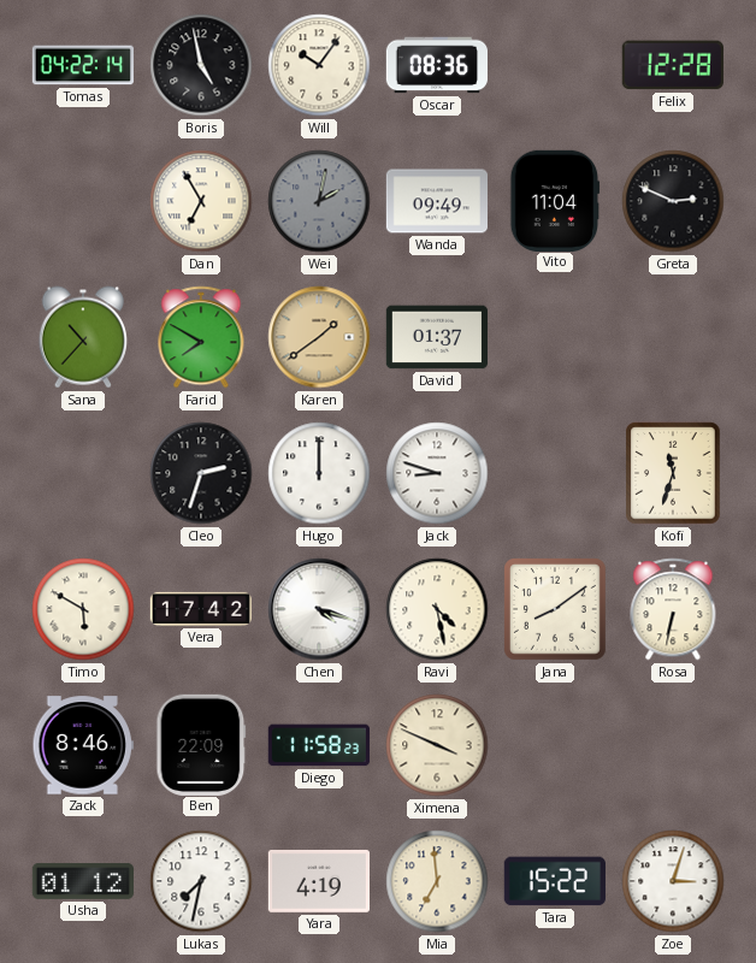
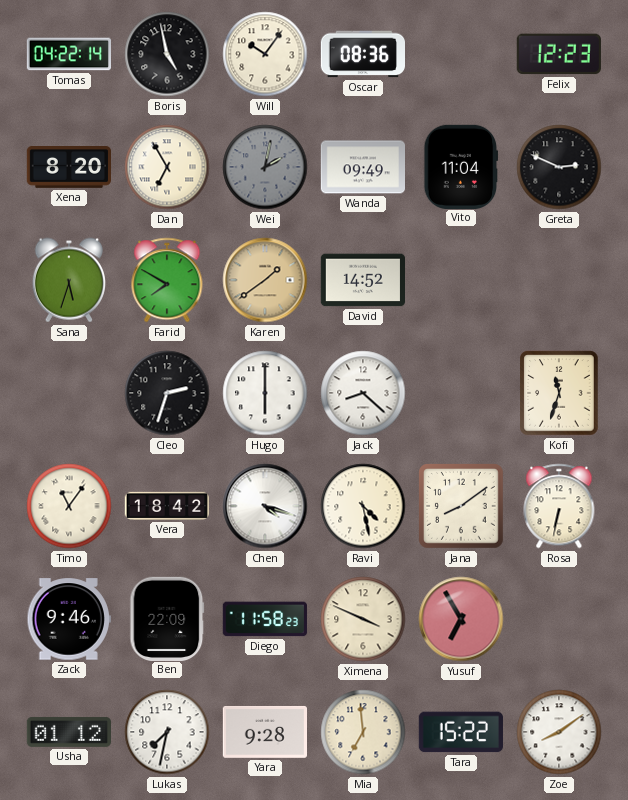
Felix: 12:28 -> 12:23
Xena: none -> 8:20
Sana: 10:37 -> 5:33
David: 01:37 -> 14:52
Hugo: 12:00 -> 6:00
Jack: 8:48 -> 8:22
Timo: 5:50 -> 11:06
Vera: 17:42 -> 18:42
Zack: 8:46 -> 9:46
Yusuf: none -> 6:55
Yara: 4:19 -> 9:28
Zoe: 3:03 -> 8:09
